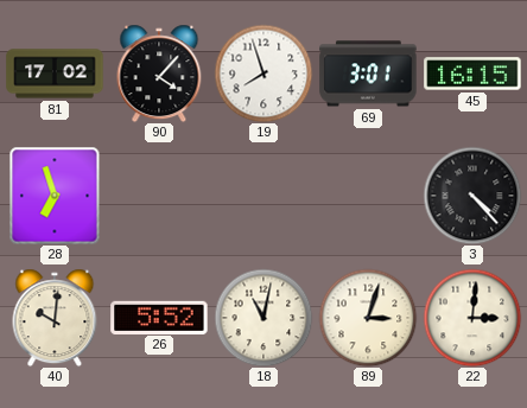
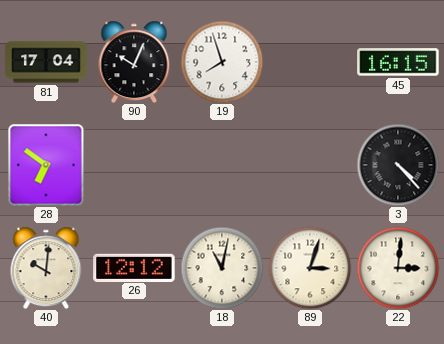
81: 17:02 -> 17:04
90: 4:07 -> 10:04
69: 3:01 -> none
28: 6:57 -> 6:51
26: 5:52 -> 12:12
